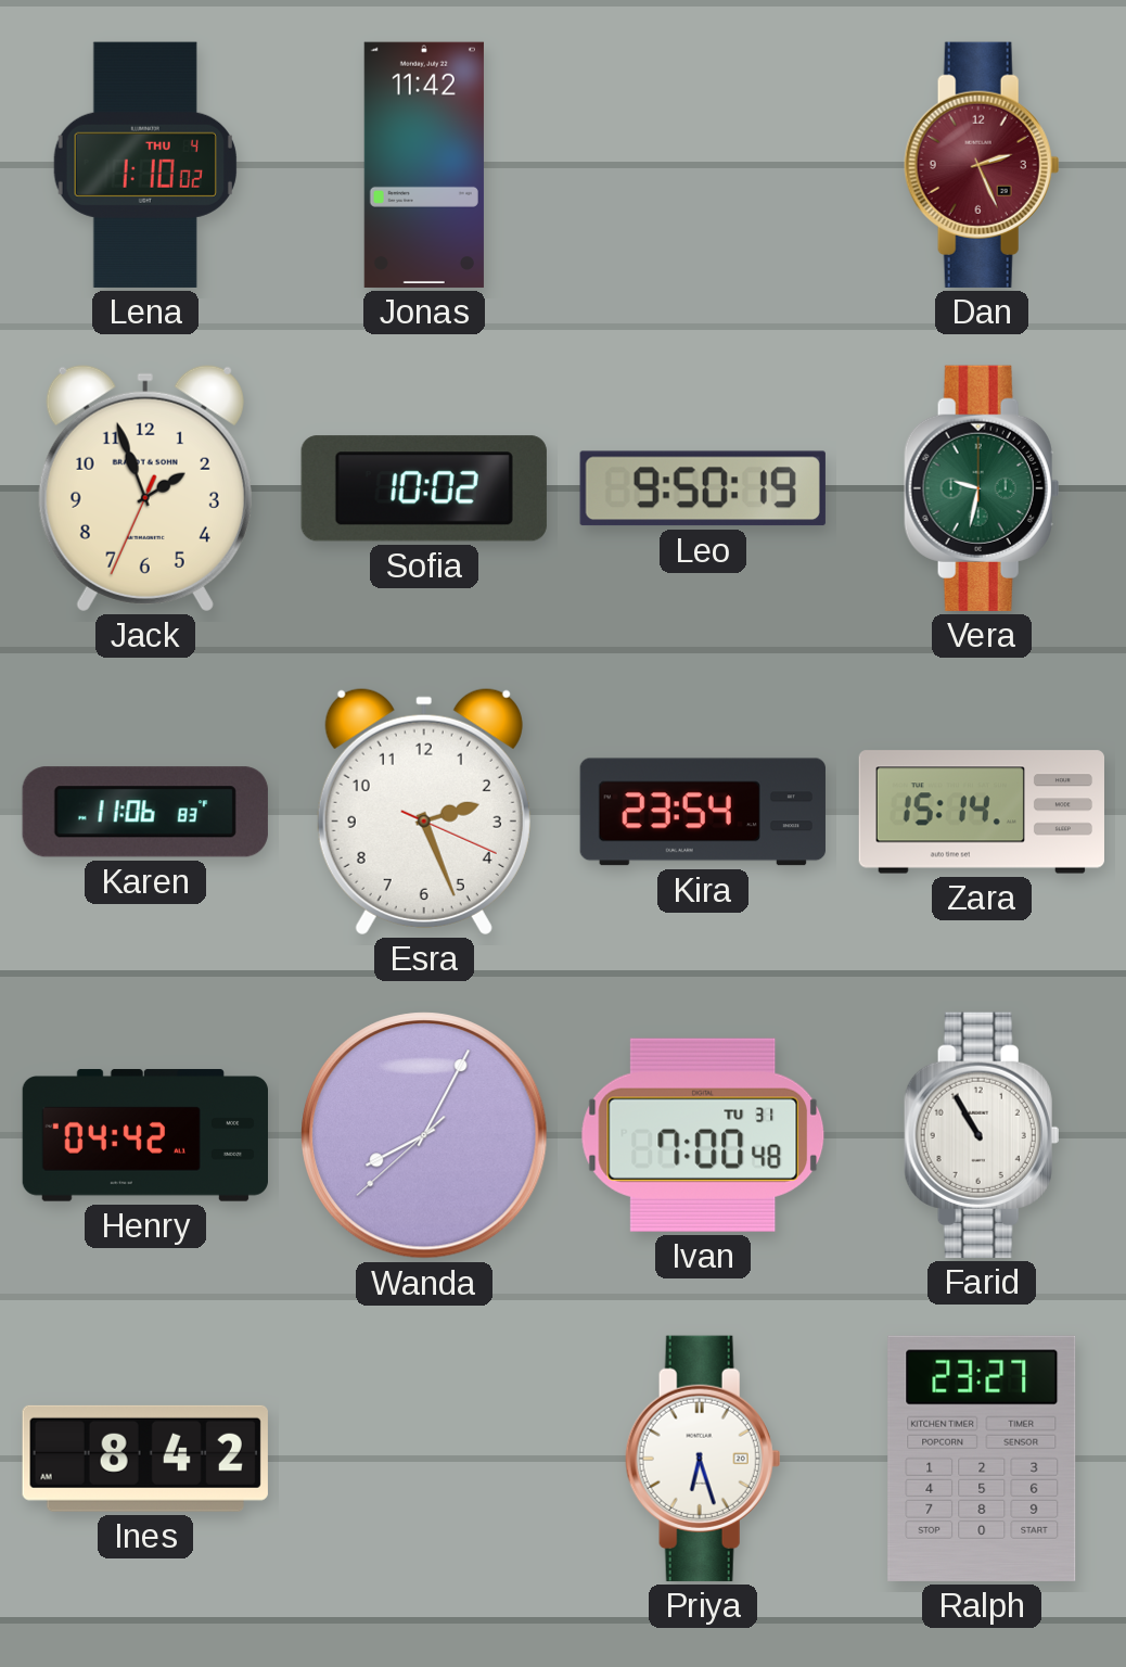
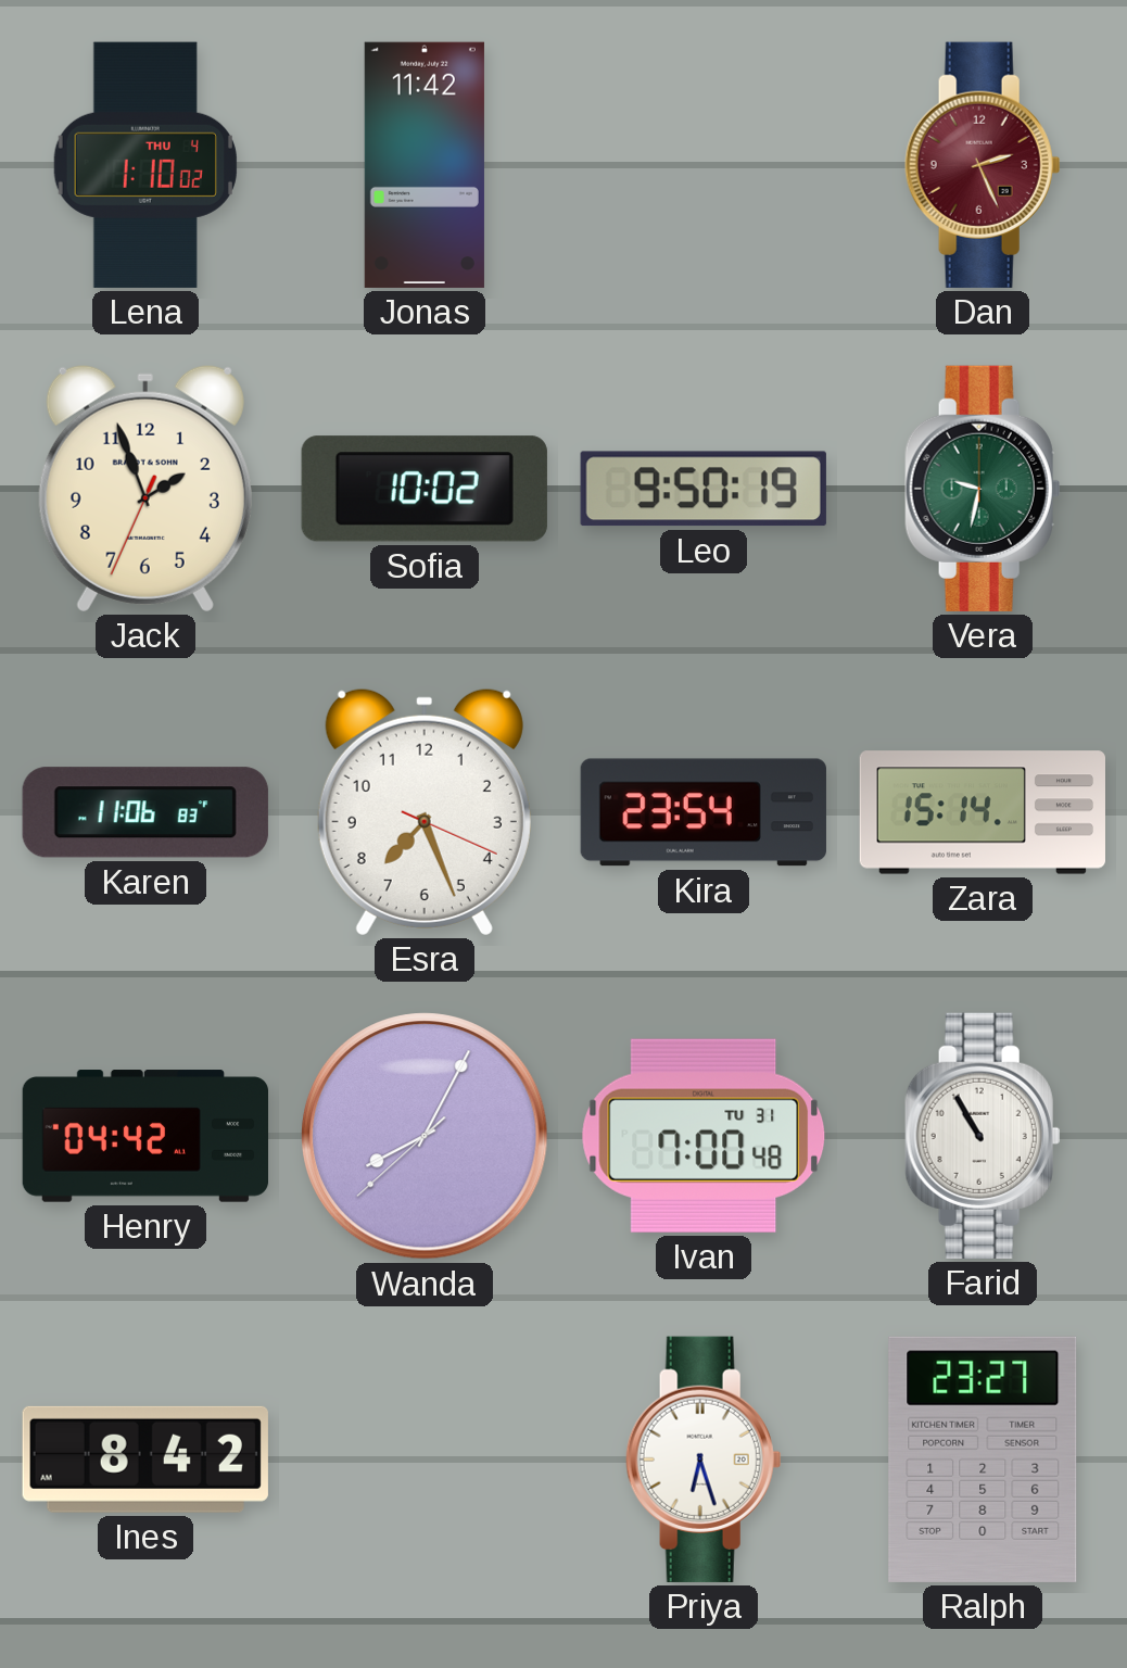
Esra: 2:26 -> 7:26
